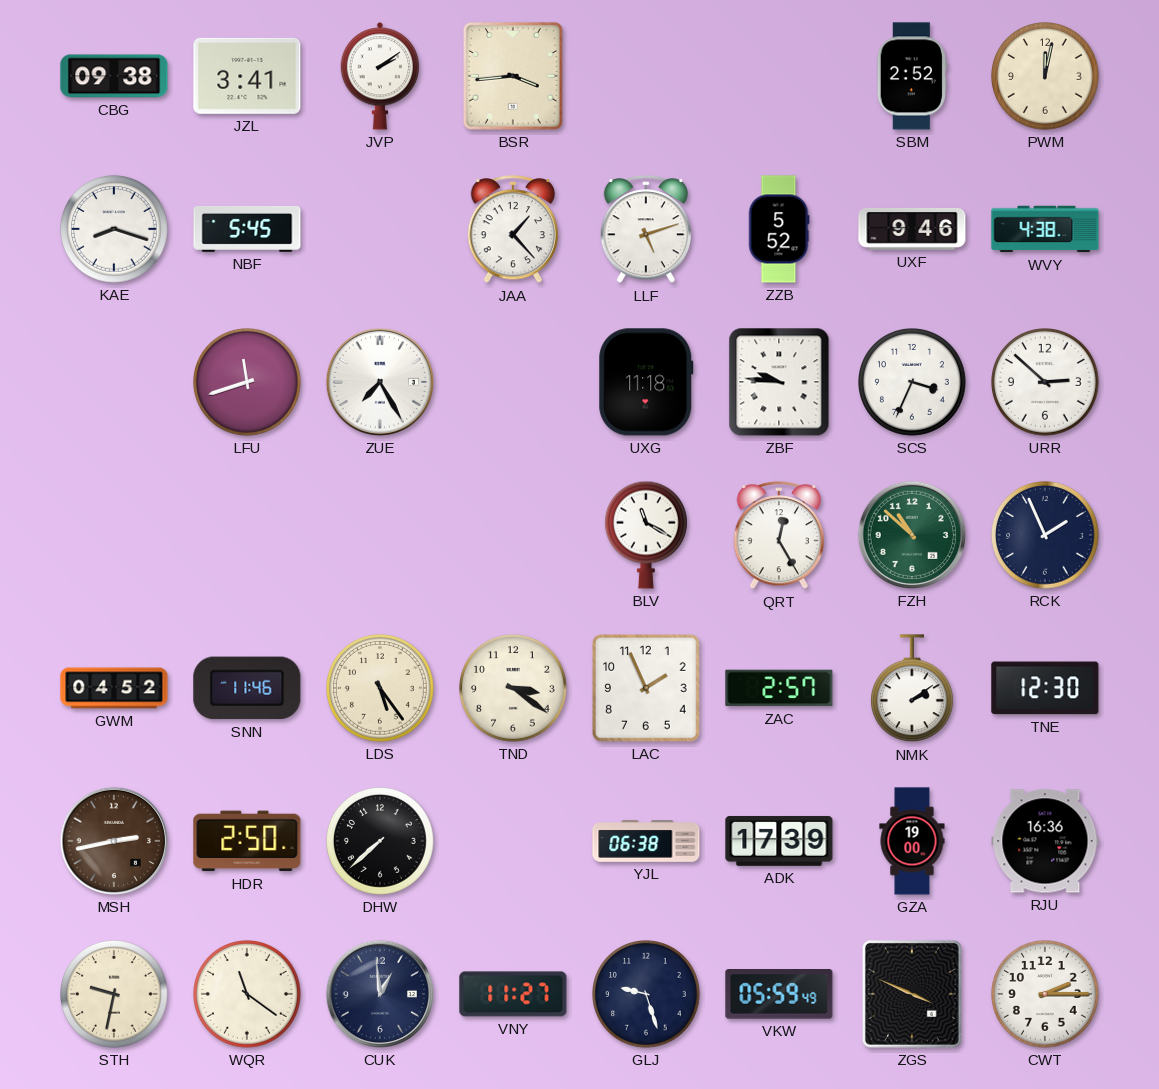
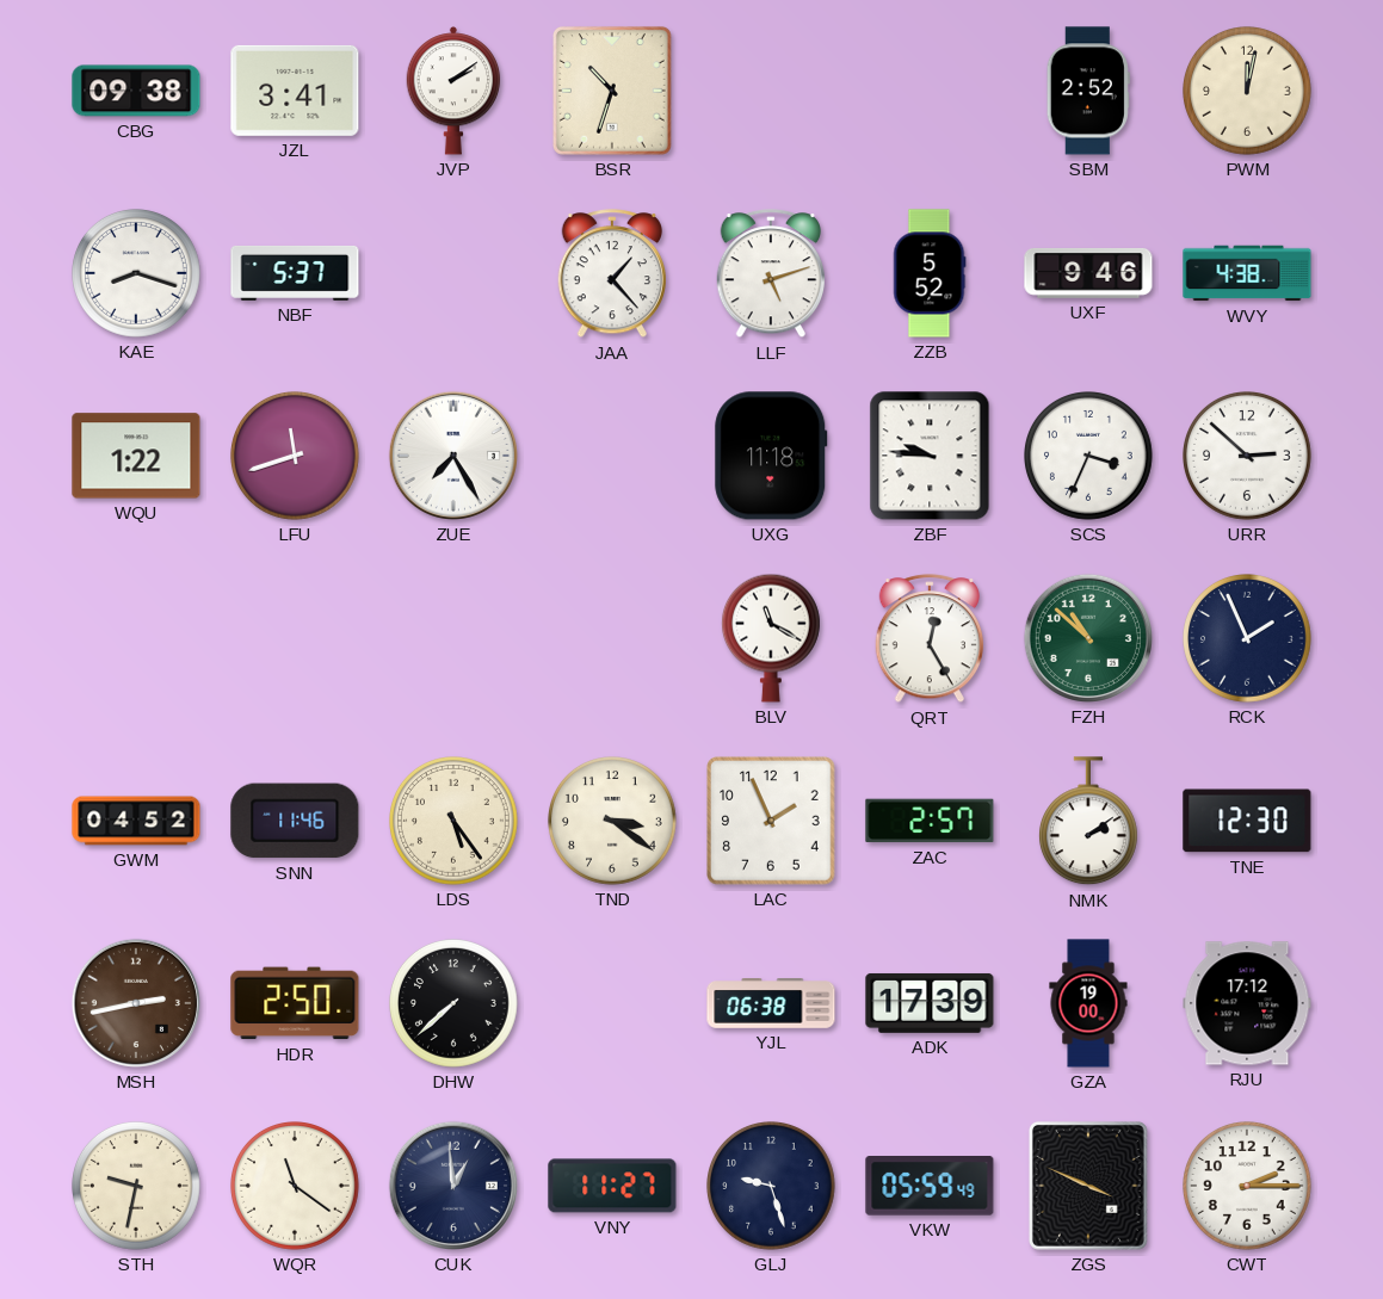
BSR: 3:44 -> 10:33
NBF: 5:45 -> 5:37
WQU: none -> 1:22
RJU: 16:36 -> 17:12
